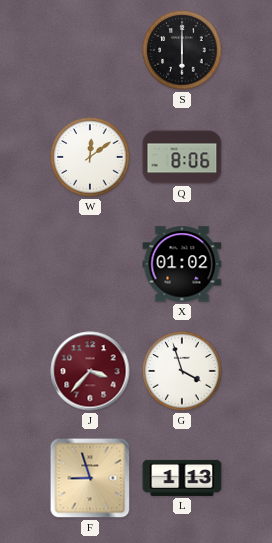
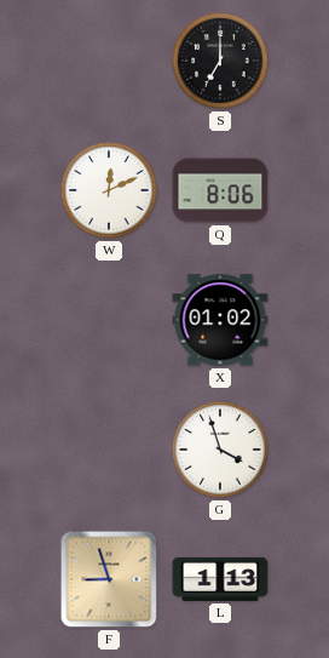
S: 6:00 -> 7:00
W: 12:09 -> 12:11
J: 3:37 -> none
